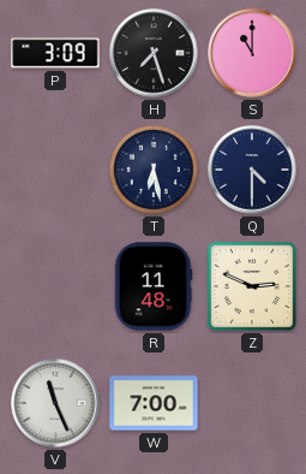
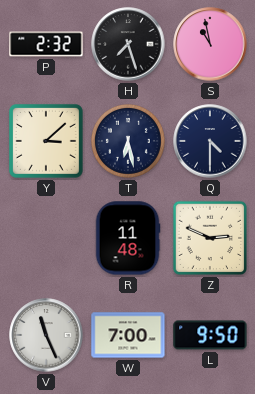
P: 3:09 -> 2:32
S: 11:00 -> 10:58
Y: none -> 3:08
L: none -> 9:50
